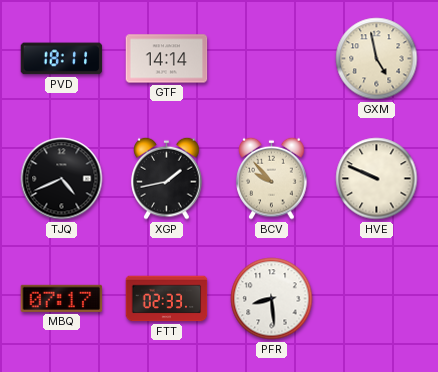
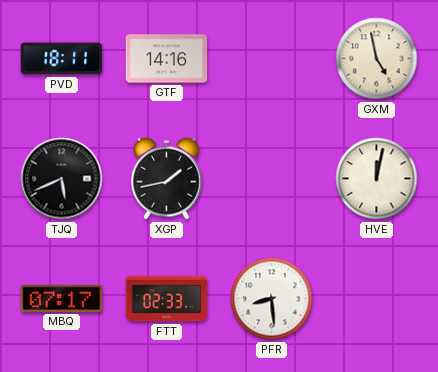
GTF: 14:14 -> 14:16
TJQ: 4:41 -> 5:41
BCV: 9:53 -> none
HVE: 9:49 -> 12:02
